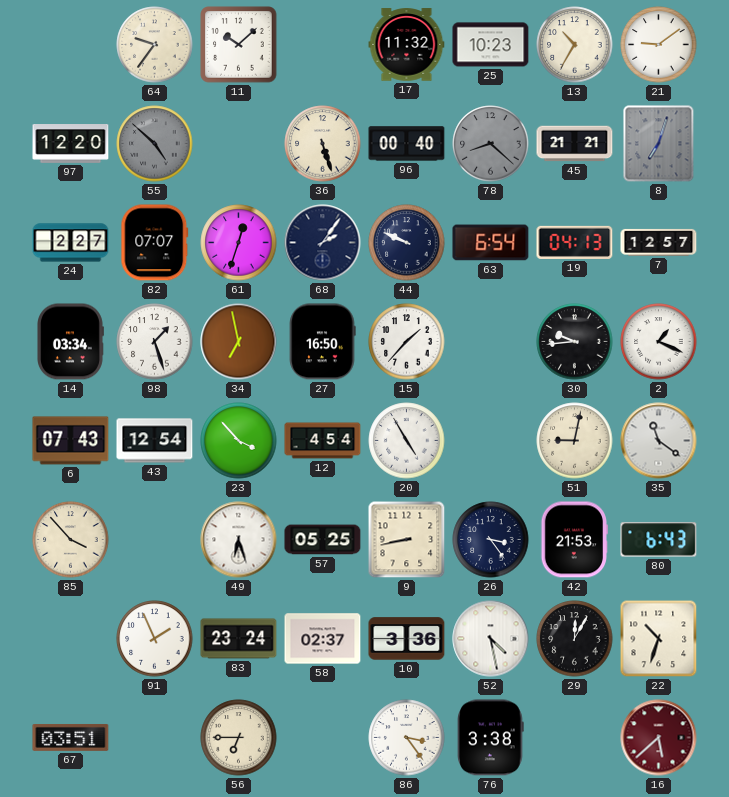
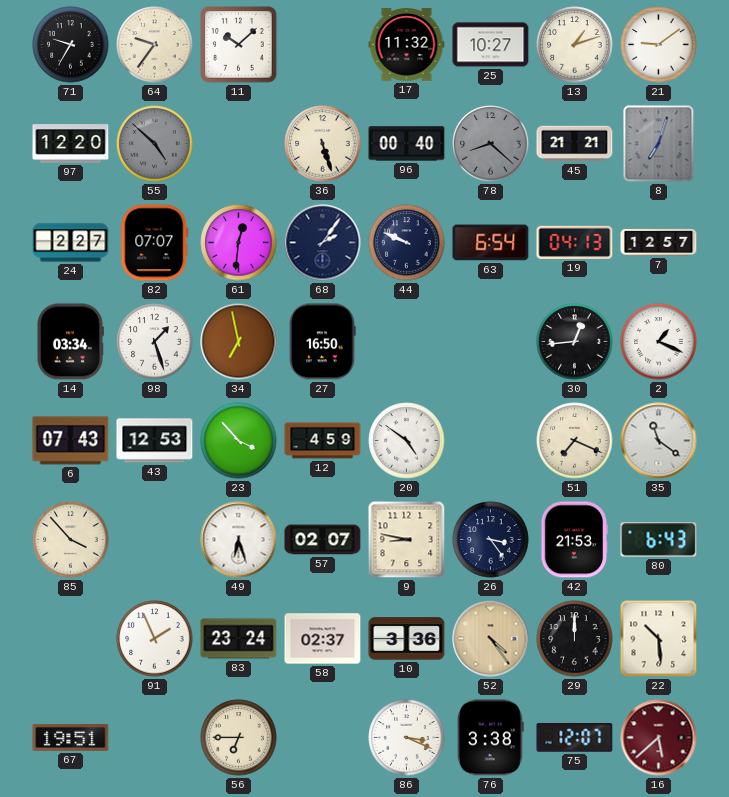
71: none -> 9:35
25: 10:23 -> 10:27
13: 10:35 -> 1:12
61: 12:33 -> 12:31
15: 1:37 -> none
30: 9:44 -> 12:44
43: 12:54 -> 12:53
12: 4:54 -> 4:59
20: 4:55 -> 4:51
51: 9:02 -> 7:19
57: 05:25 -> 02:07
9: 8:43 -> 8:47
52: 4:28 -> 4:24
52 dial: white -> champagne
29: 12:05 -> 12:00
22: 10:33 -> 10:29
67: 03:51 -> 19:51
86: 3:24 -> 3:19
75: none -> 12:07
